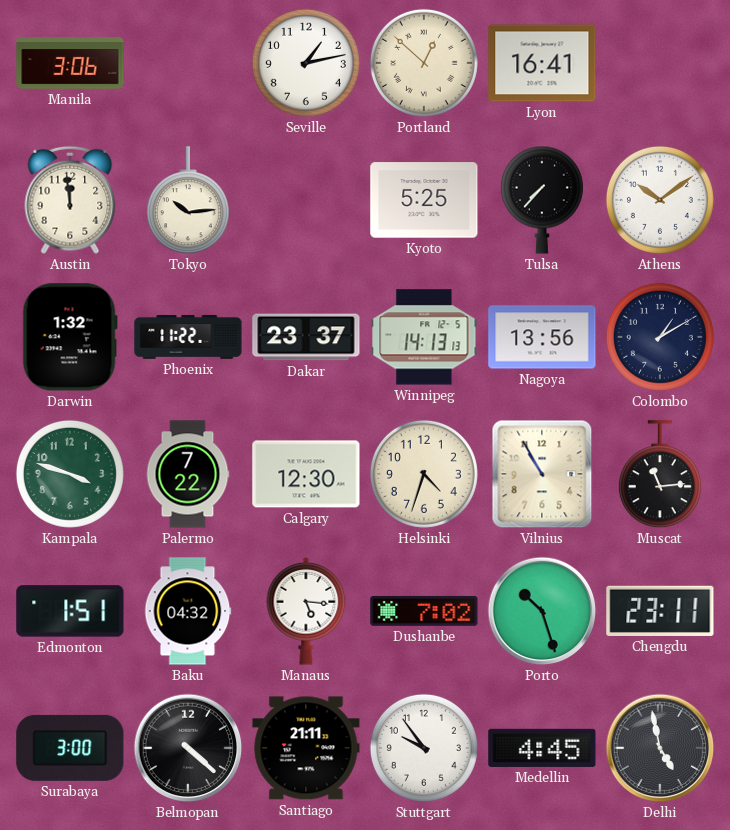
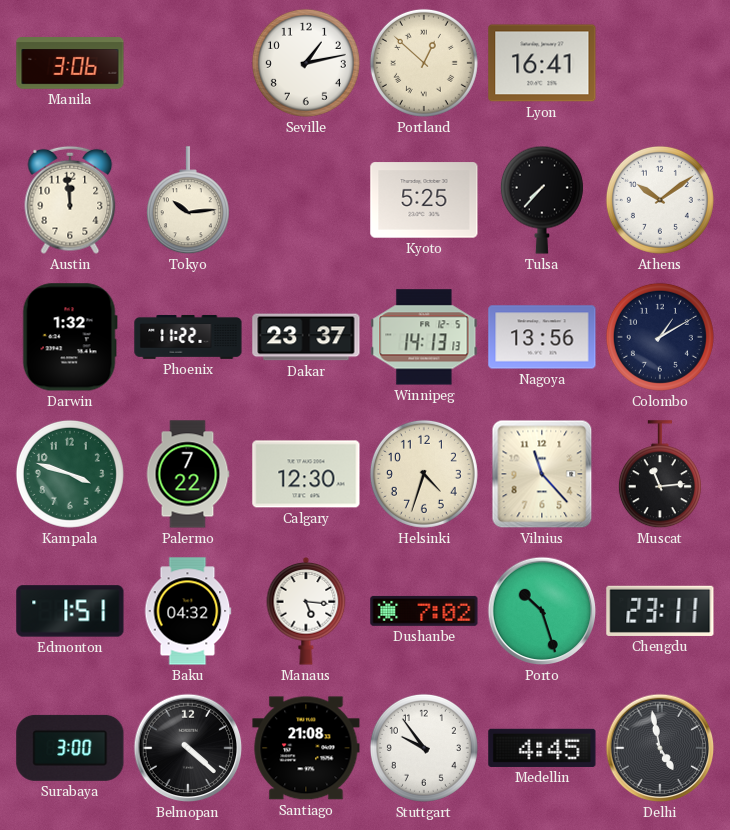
Vilnius: 10:55 -> 11:23
Santiago: 21:11 -> 21:08
